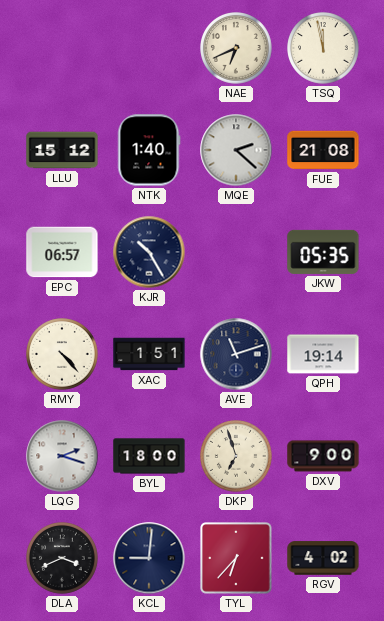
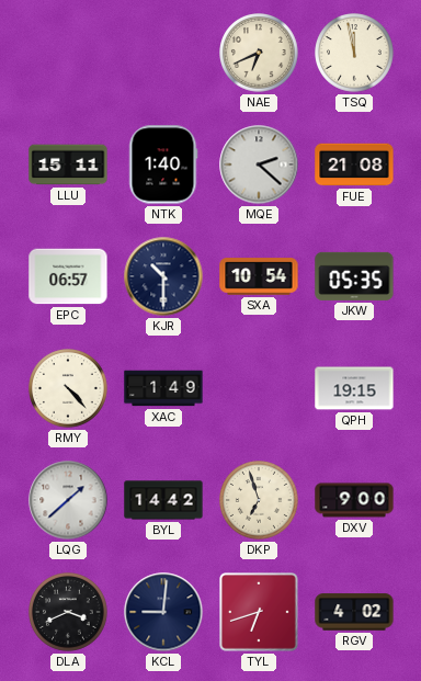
LLU: 15:12 -> 15:11
KJR: 10:25 -> 10:30
SXA: none -> 10:54
XAC: 1:51 -> 1:49
AVE: 11:12 -> none
QPH: 19:14 -> 19:15
LQG: 2:18 -> 1:38
BYL: 18:00 -> 14:42
TYL: 6:37 -> 6:42
